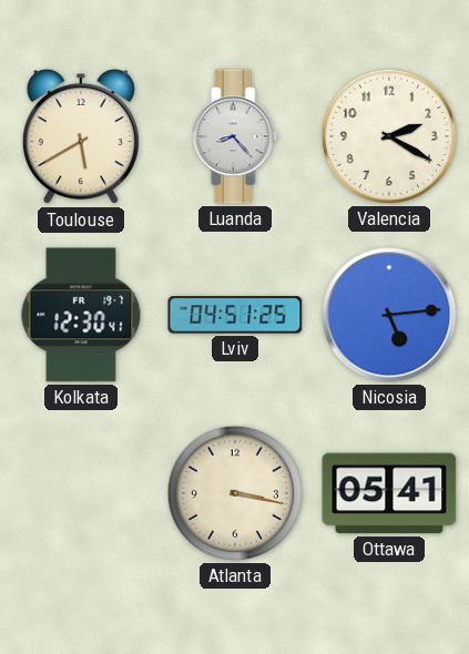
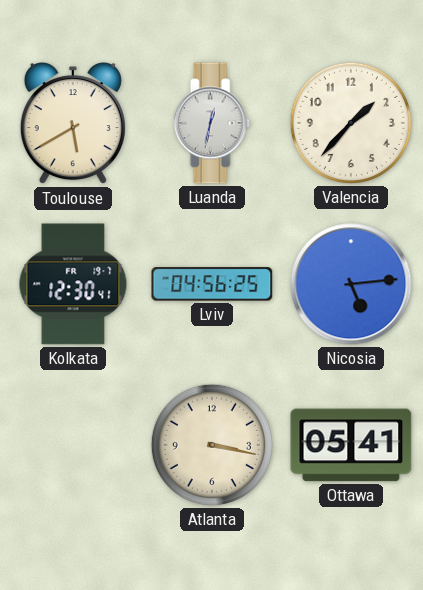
Luanda: 8:23 -> 12:32
Valencia: 2:20 -> 1:37
Lviv: 04:51 -> 04:56
